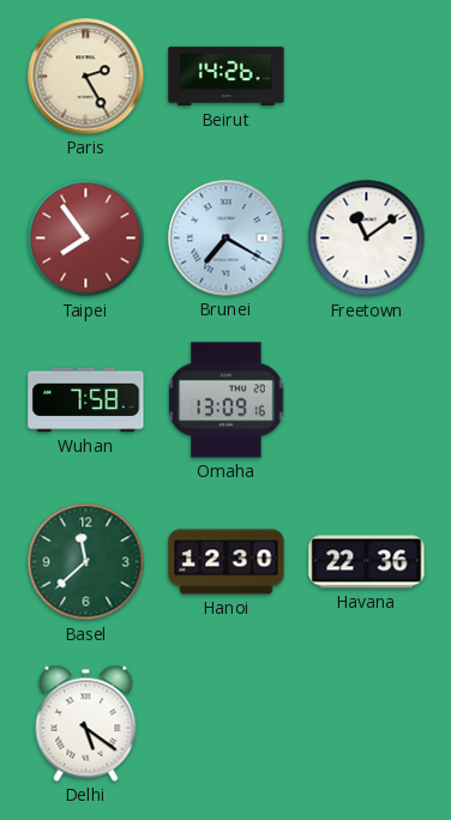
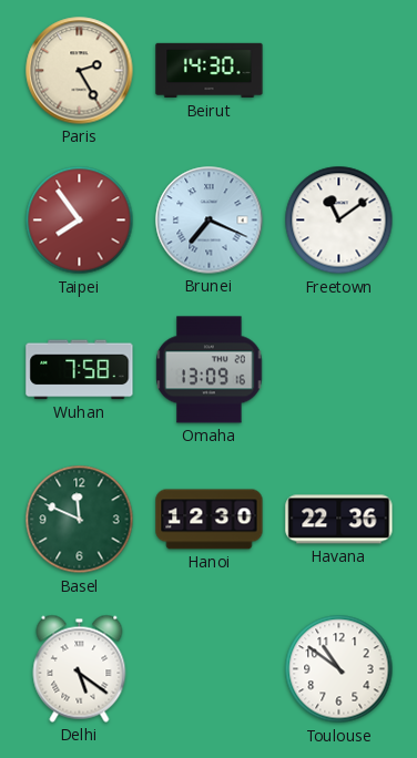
Beirut: 14:26 -> 14:30
Brunei: 7:20 -> 7:19
Basel: 11:38 -> 11:49
Toulouse: none -> 10:51
